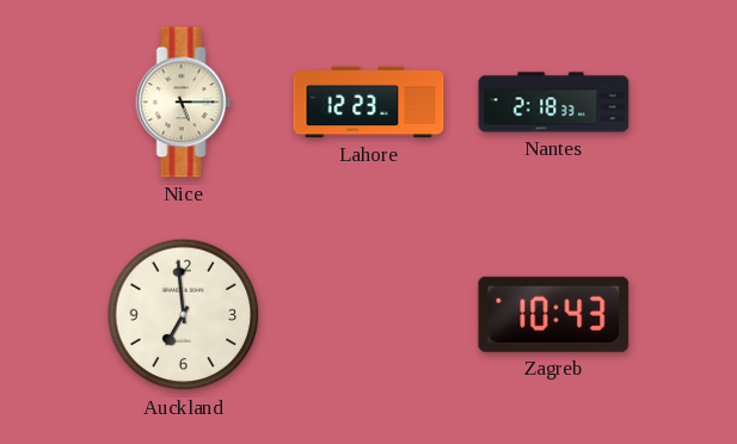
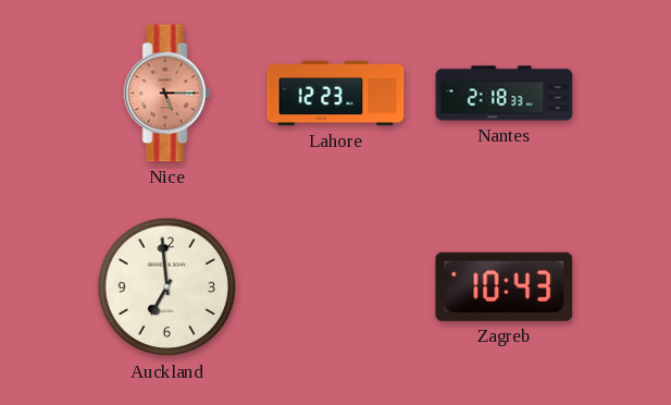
Nice dial: cream -> salmon
